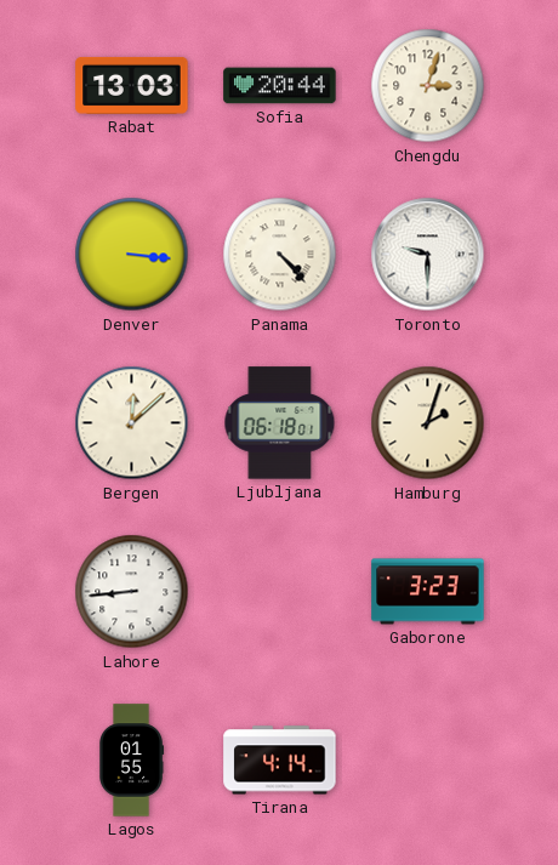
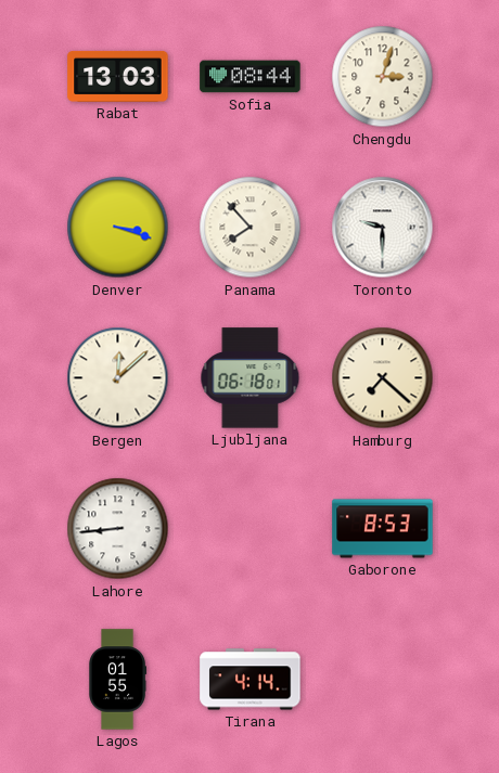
Sofia: 20:44 -> 08:44
Denver: 3:16 -> 3:18
Panama: 4:23 -> 7:53
Hamburg: 2:03 -> 7:22
Gaborone: 3:23 -> 8:53
